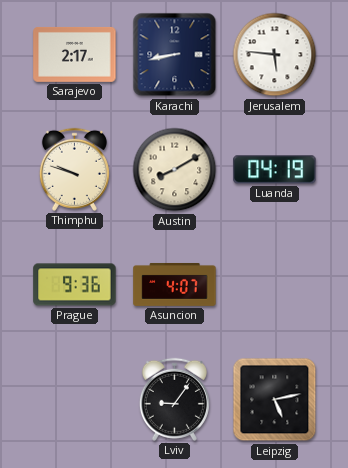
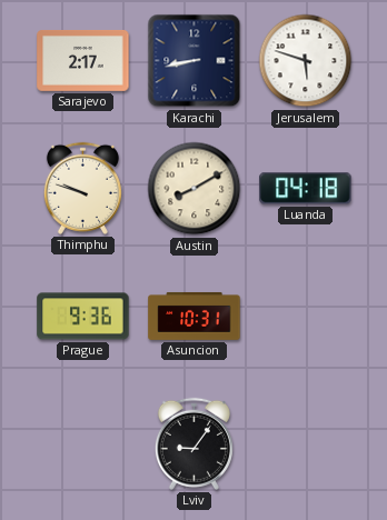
Jerusalem: 5:46 -> 5:48
Luanda: 04:19 -> 04:18
Asuncion: 4:07 -> 10:31
Leipzig: 5:13 -> none
